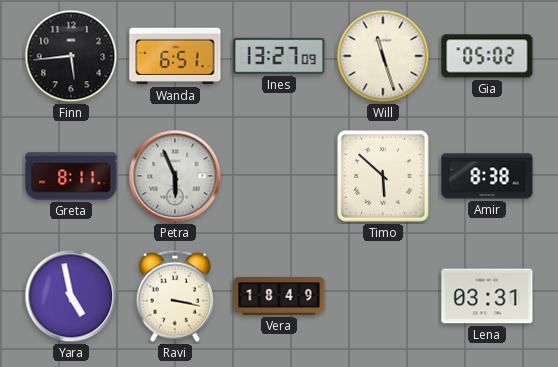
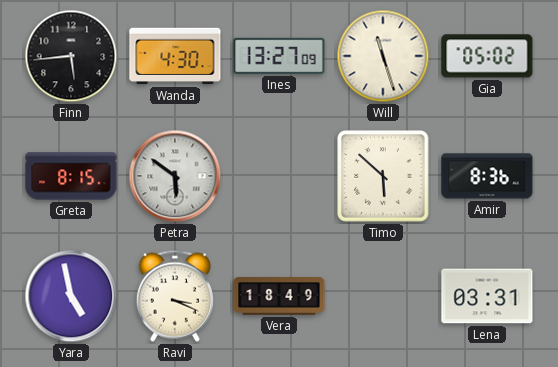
Wanda: 6:51 -> 4:30
Greta: 8:11 -> 8:15
Petra: 5:56 -> 5:51
Amir: 8:38 -> 8:36
Ravi: 3:17 -> 3:19
